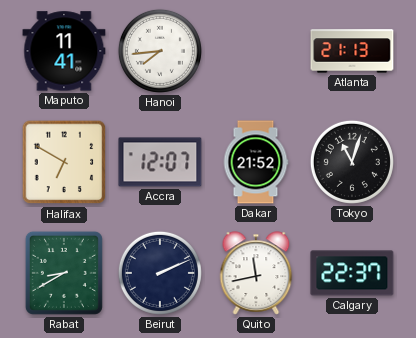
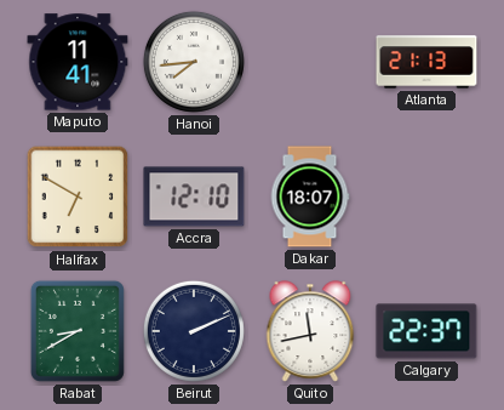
Accra: 12:07 -> 12:10
Dakar: 21:52 -> 18:07
Tokyo: 11:03 -> none
